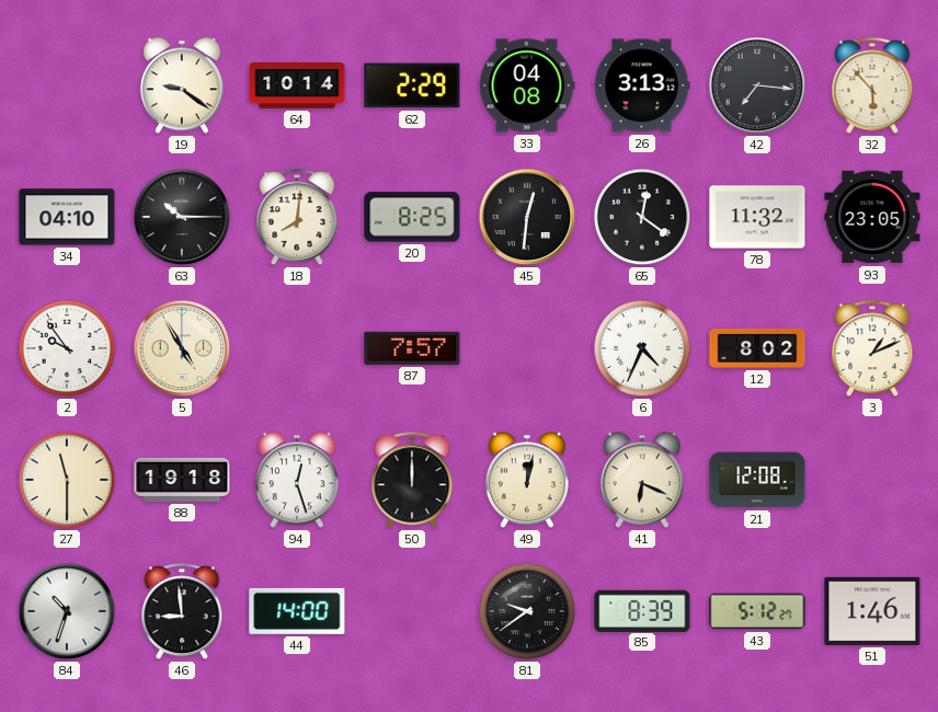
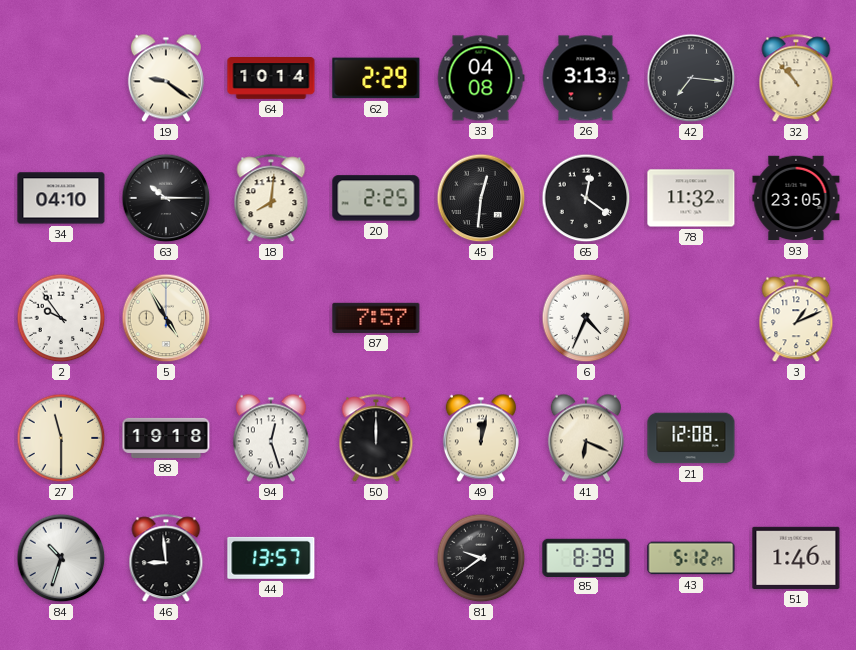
32: 5:53 -> 10:53
20: 8:25 -> 2:25
12: 8:02 -> none
44: 14:00 -> 13:57
